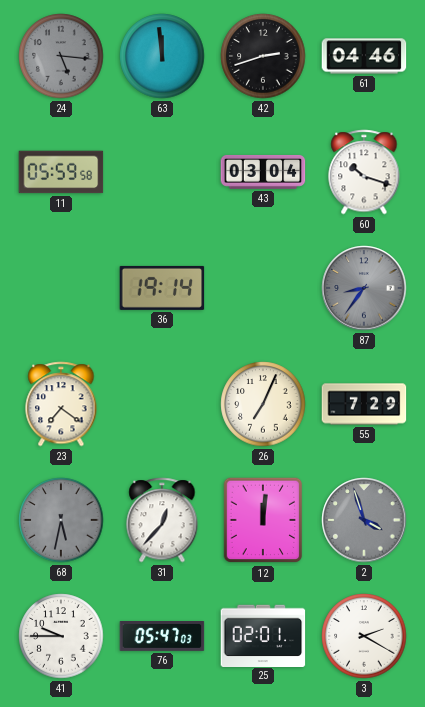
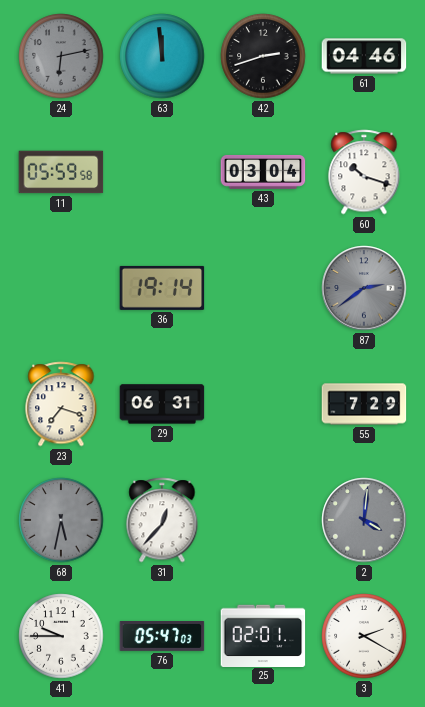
24: 5:16 -> 6:13
87: 8:36 -> 2:39
23: 7:21 -> 7:18
29: none -> 06:31
26: 7:04 -> none
12: 12:01 -> none
2: 3:57 -> 4:01
